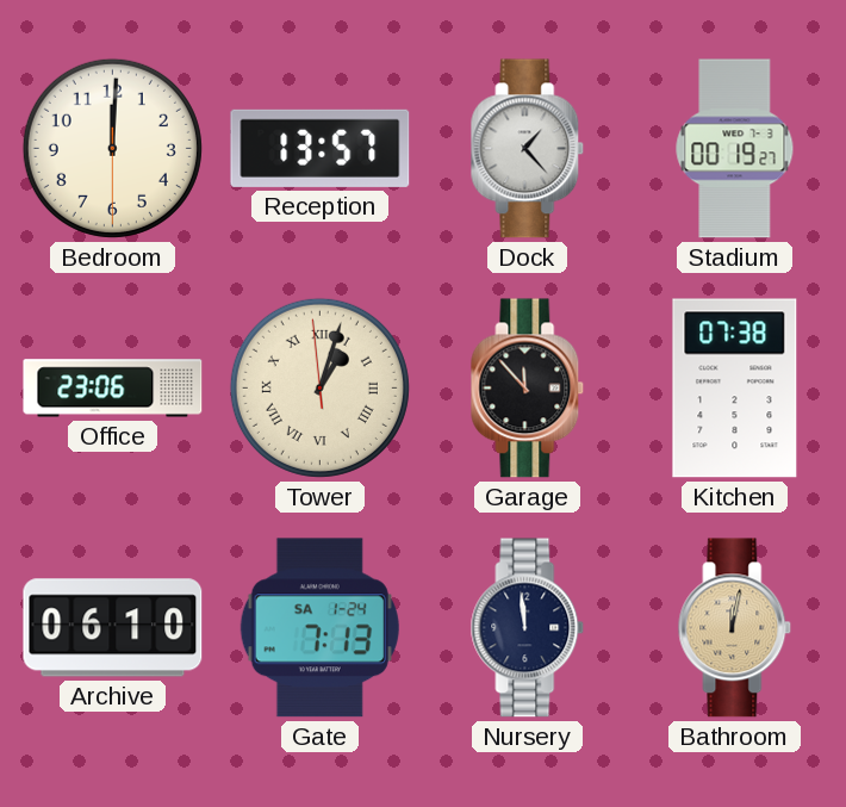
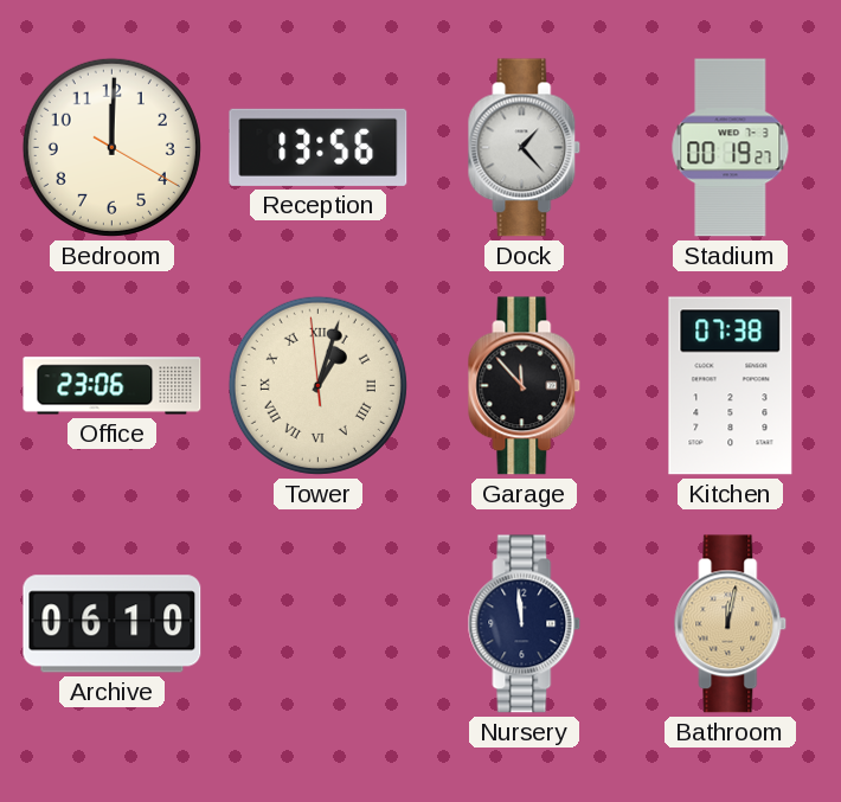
Bedroom: 12:00:30 -> 12:00:20
Reception: 13:57 -> 13:56
Gate: 7:13 -> none
